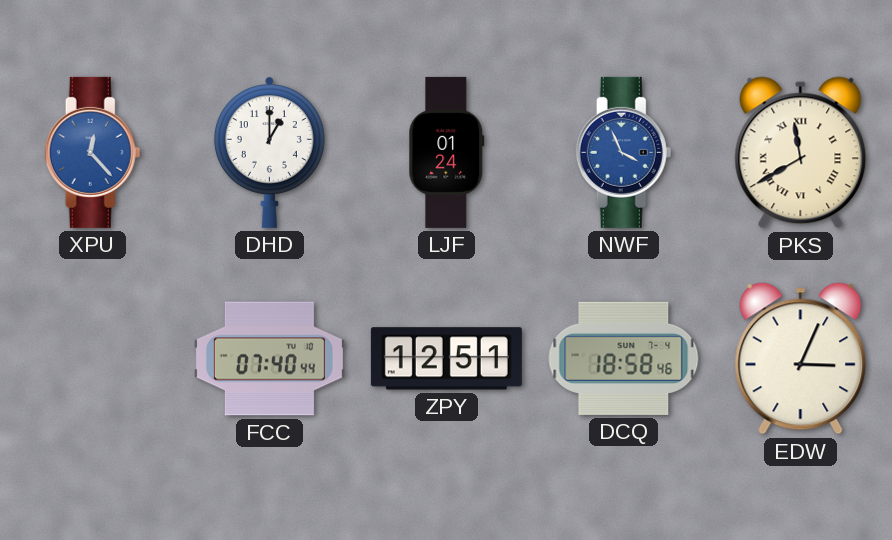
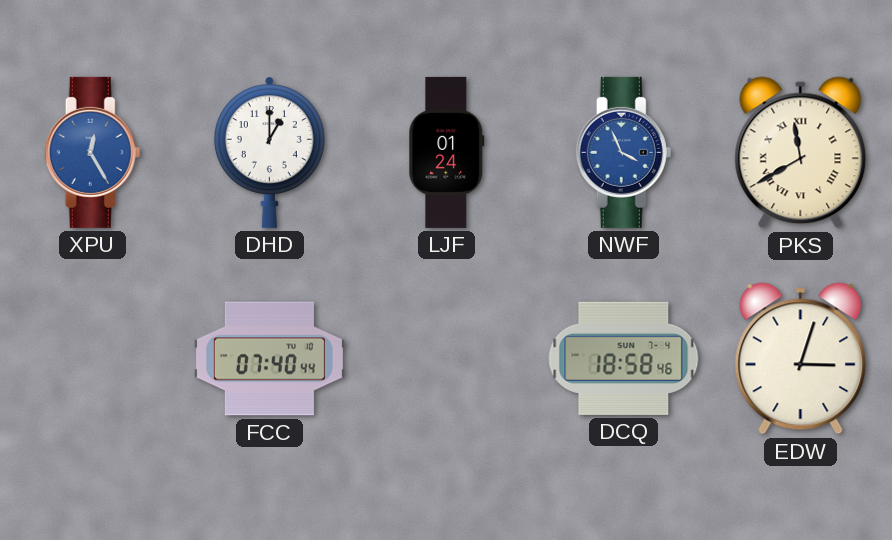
XPU: 12:23 -> 12:25
ZPY: 12:51 -> none
EDW: 3:04 -> 3:03
